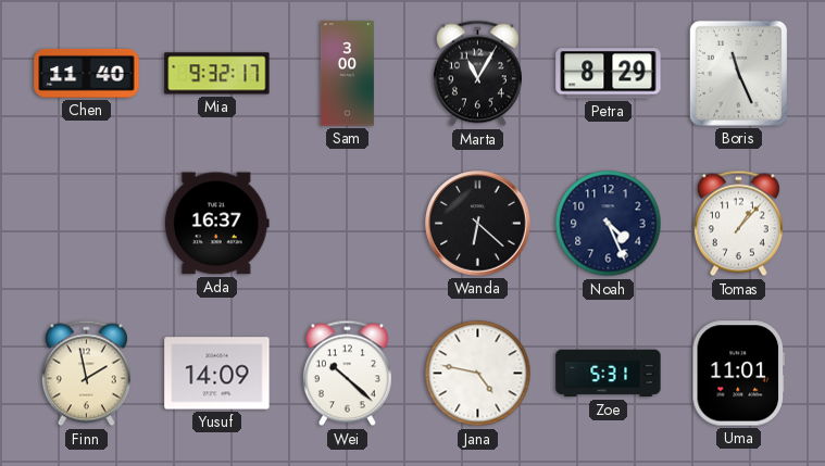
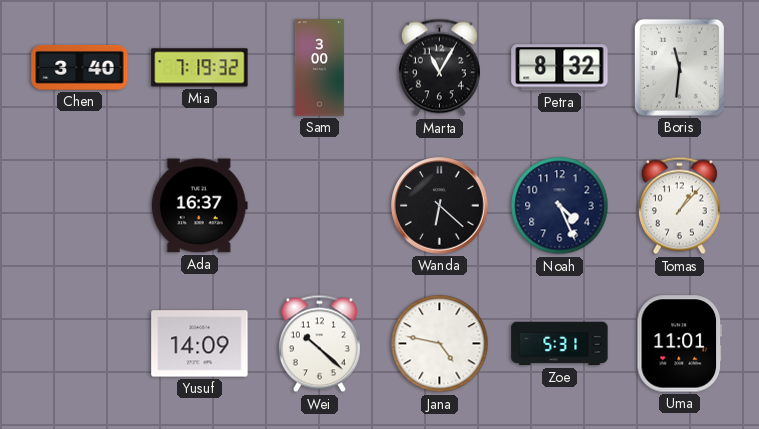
Chen: 11:40 -> 3:40
Mia: 9:32 -> 7:19
Petra: 8:29 -> 8:32
Boris: 11:26 -> 11:31
Finn: 1:58 -> none
